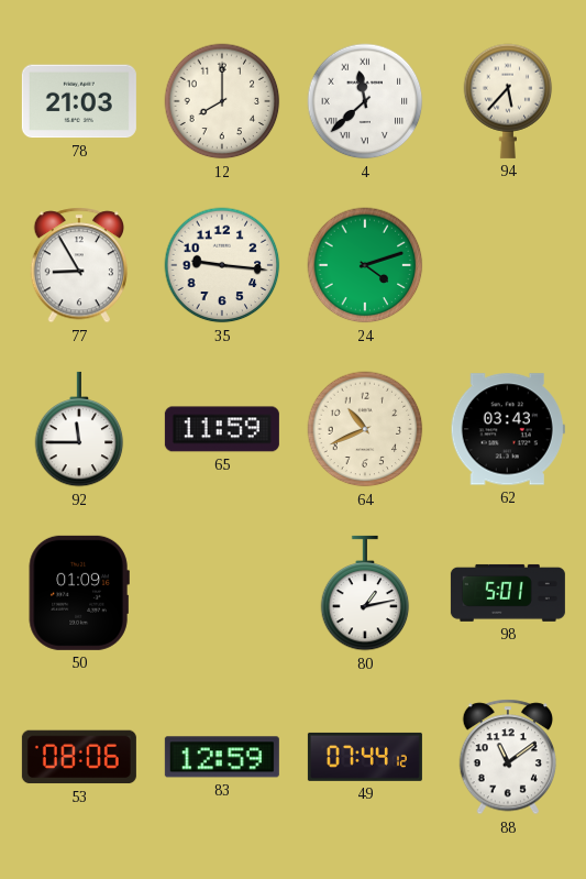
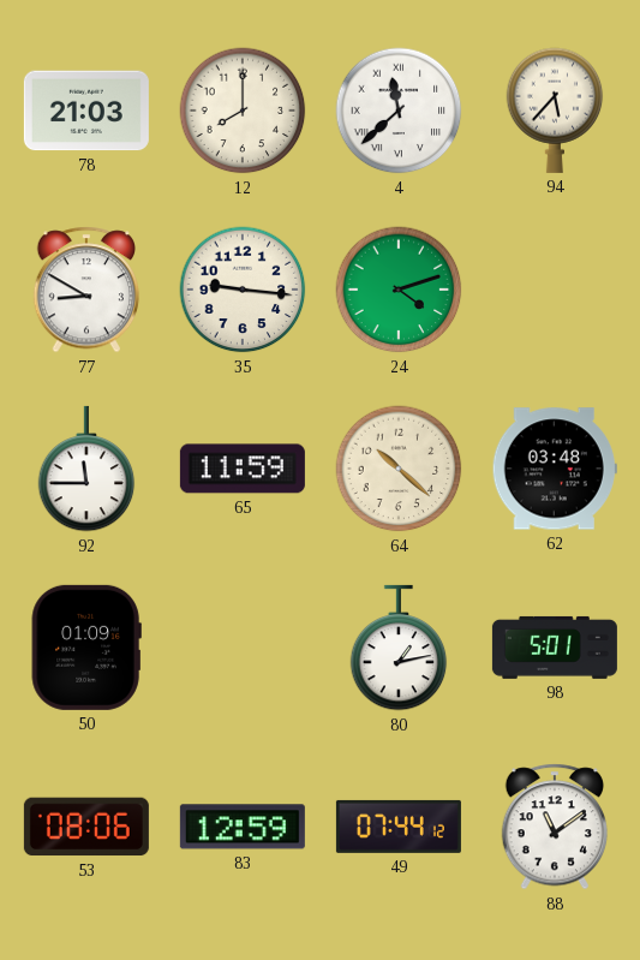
77: 8:55 -> 8:50
64: 10:41 -> 10:22
62: 03:43 -> 03:48
